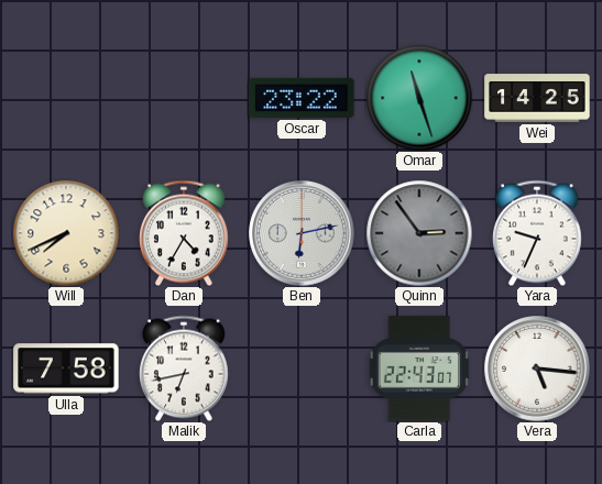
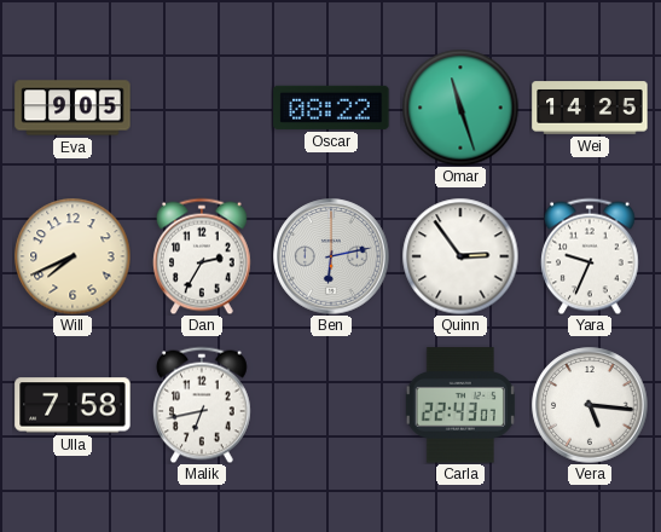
Eva: none -> 9:05
Oscar: 23:22 -> 08:22
Dan: 4:35 -> 2:35
Quinn dial: grey -> white
